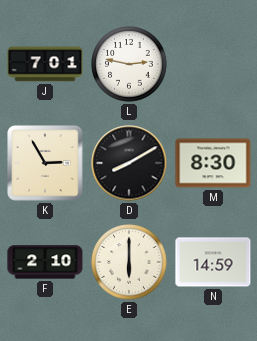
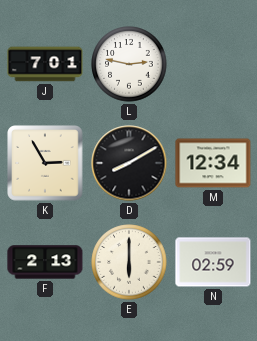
M: 8:30 -> 12:34
F: 2:10 -> 2:13
N: 14:59 -> 02:59
